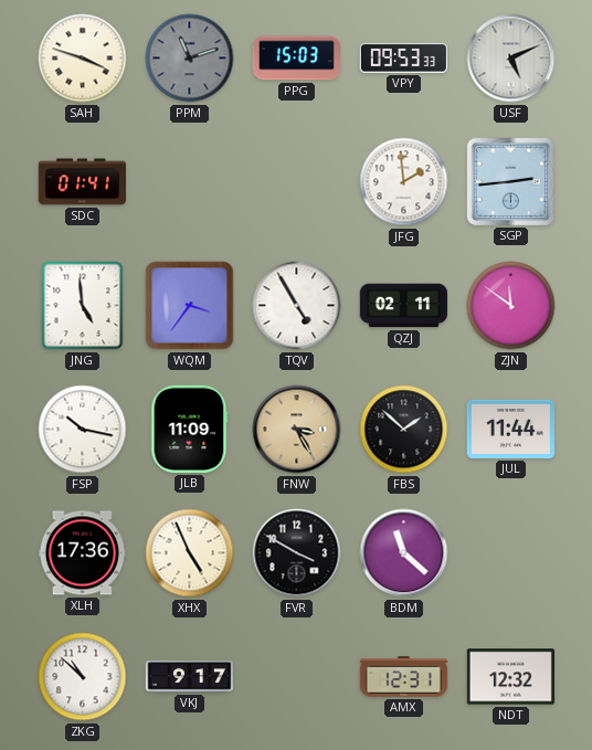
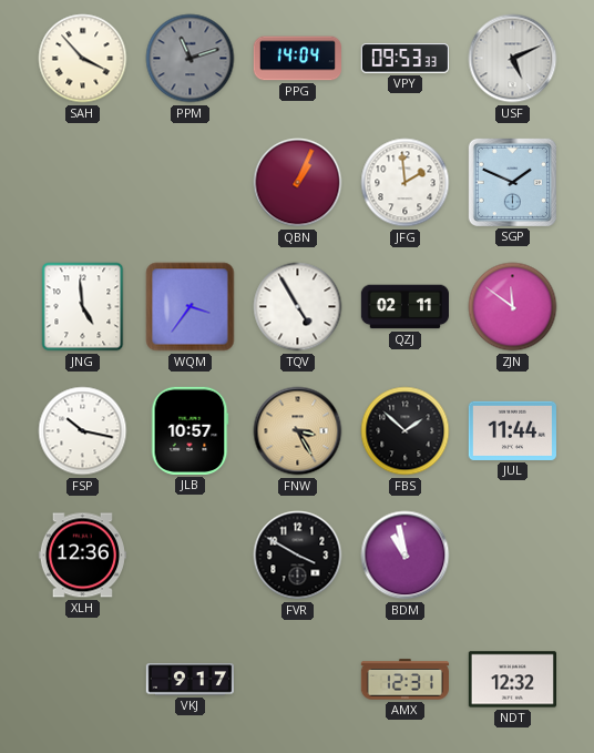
SAH: 3:48 -> 3:53
PPG: 15:03 -> 14:04
SDC: 01:41 -> none
QBN: none -> 1:04
SGP: 2:44 -> 1:49
JLB: 11:09 -> 10:57
XLH: 17:36 -> 12:36
XHX: 4:56 -> none
BDM: 11:22 -> 10:58
ZKG: 10:52 -> none
